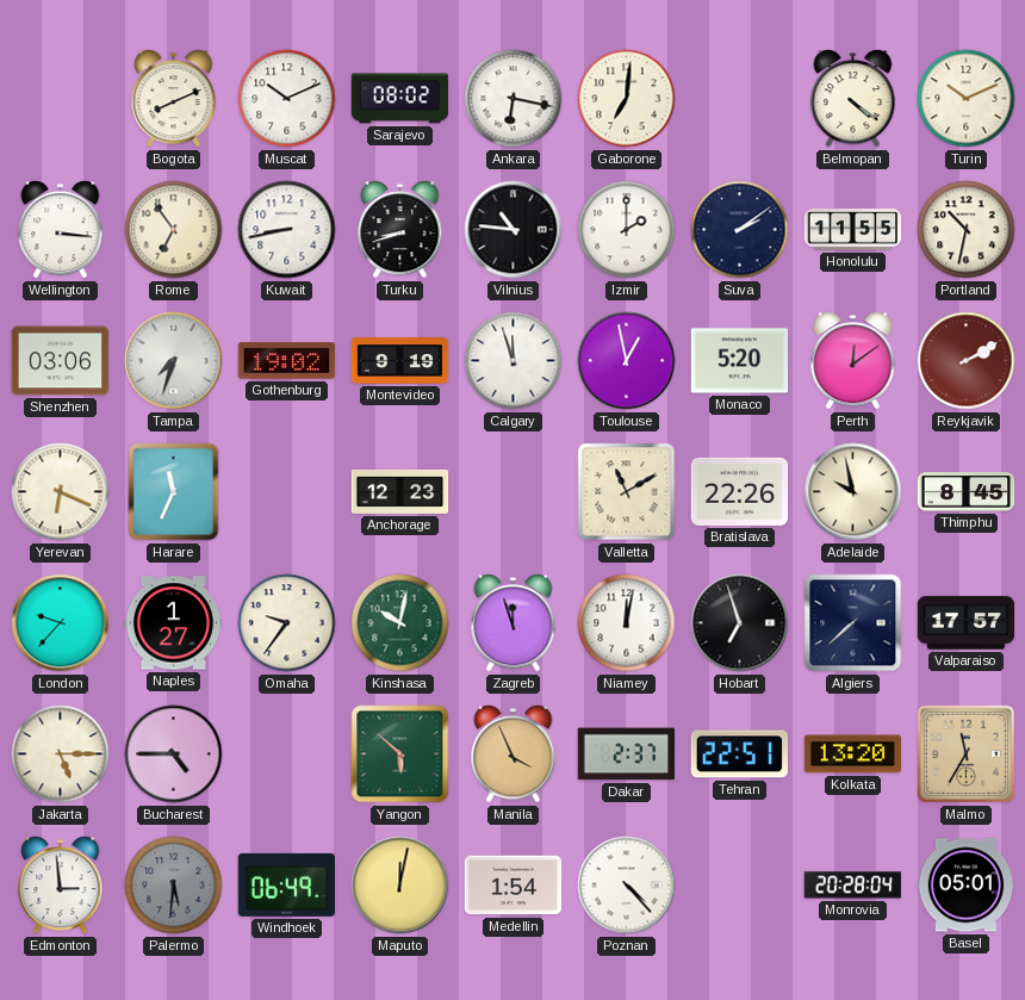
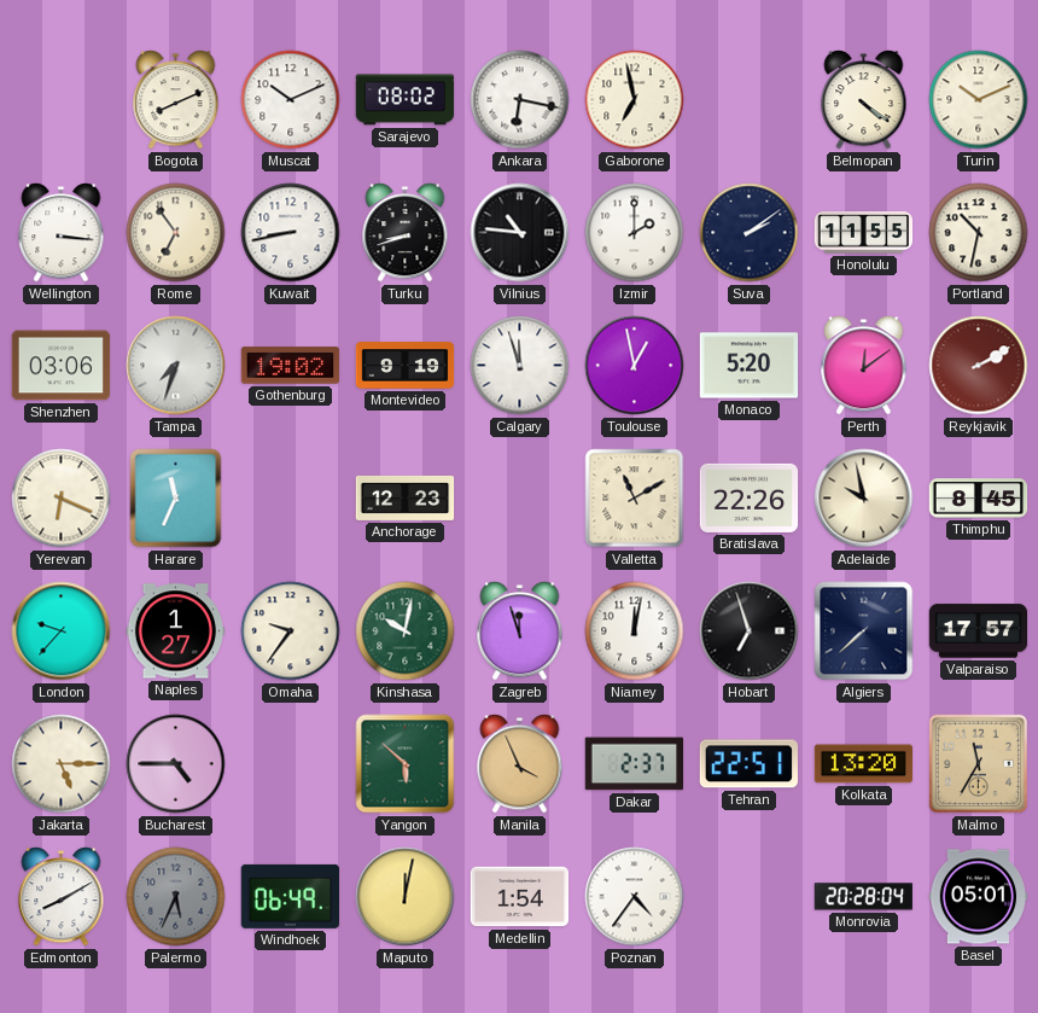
Gaborone: 7:01 -> 6:58
Edmonton: 2:59 -> 8:10
Palermo: 5:31 -> 5:34
Poznan: 4:23 -> 4:36
